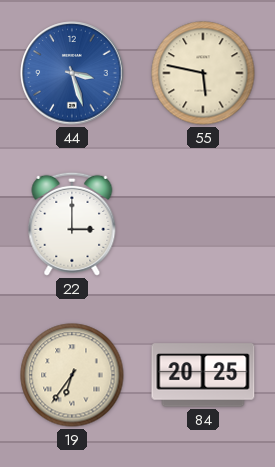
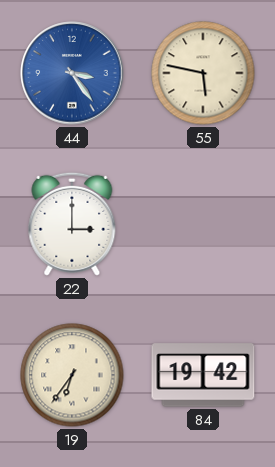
44: 3:27 -> 3:24
84: 20:25 -> 19:42
